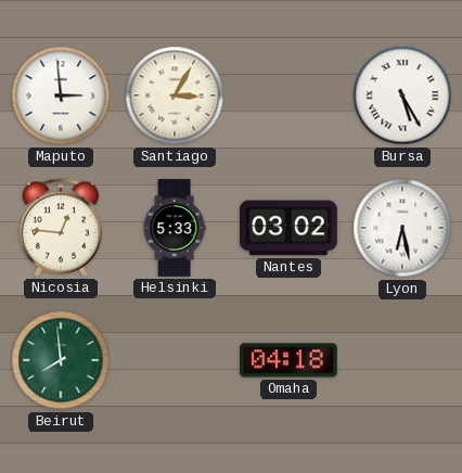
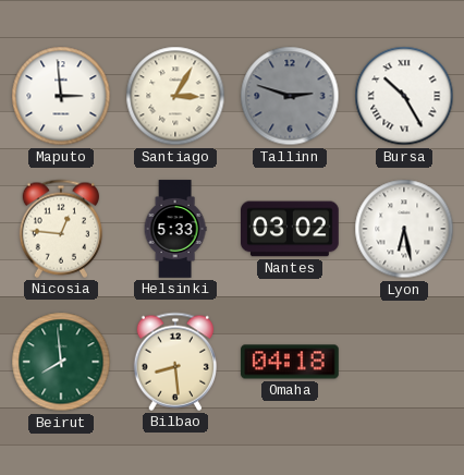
Tallinn: none -> 2:48
Bursa: 5:25 -> 10:25
Bilbao: none -> 8:29
